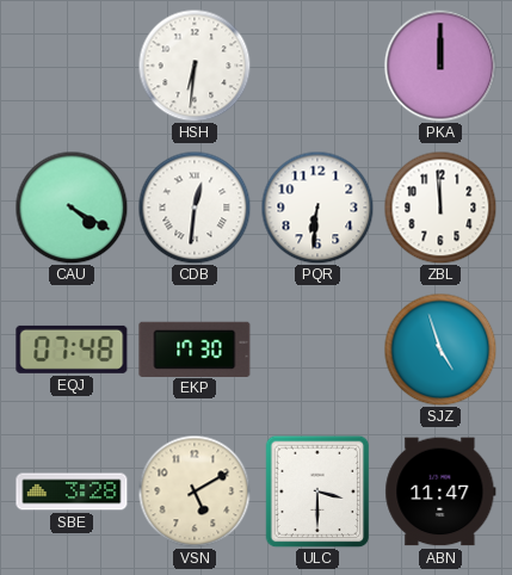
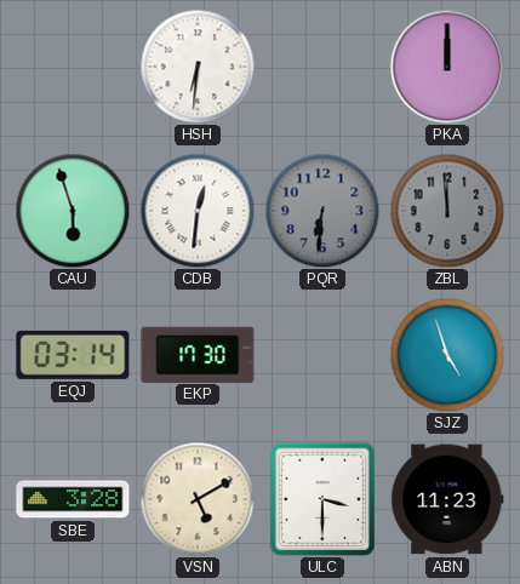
CAU: 4:20 -> 5:57
PQR dial: white -> grey
ZBL dial: white -> grey
EQJ: 07:48 -> 03:14
ABN: 11:47 -> 11:23
